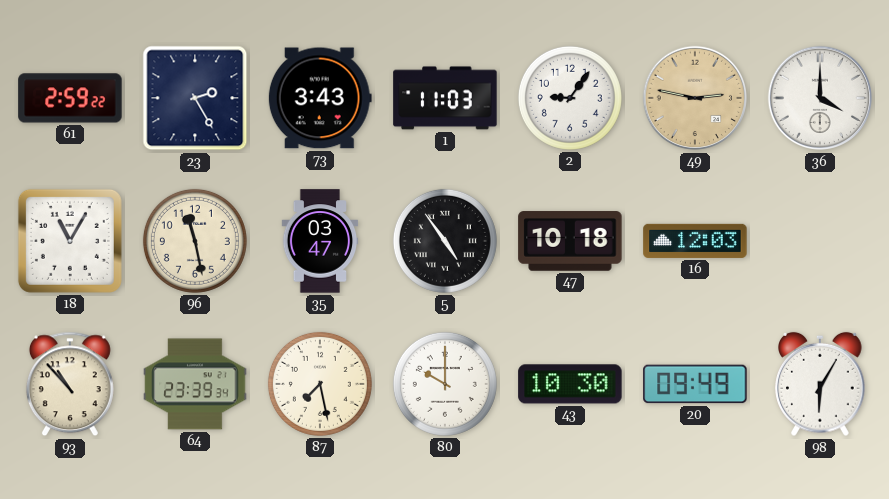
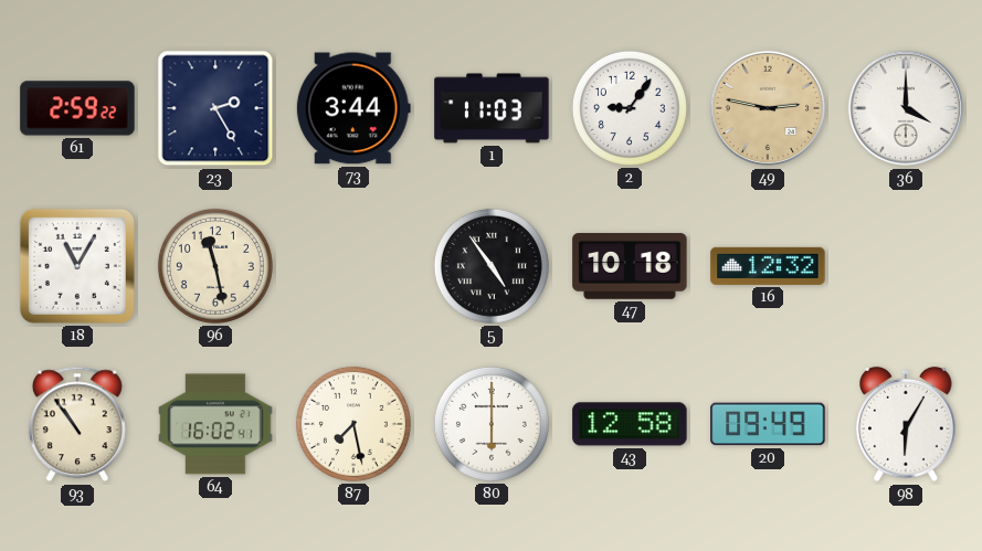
73: 3:43 -> 3:44
35: 03:47 -> none
16: 12:03 -> 12:32
93: 10:53 -> 10:54
64: 23:39 -> 16:02
80: 10:00 -> 6:00
43: 10:30 -> 12:58
